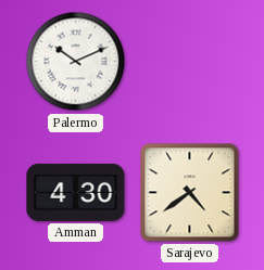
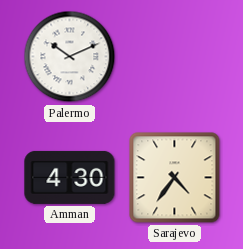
Sarajevo: 4:39 -> 4:36
